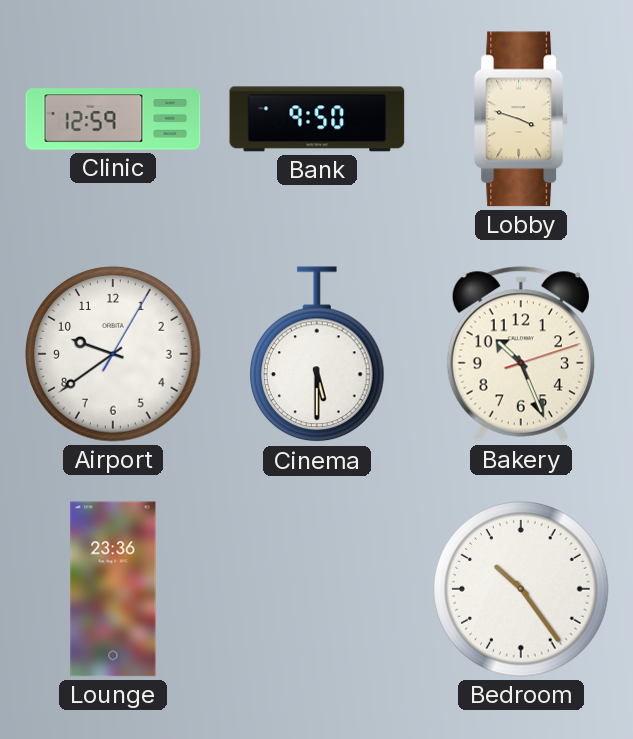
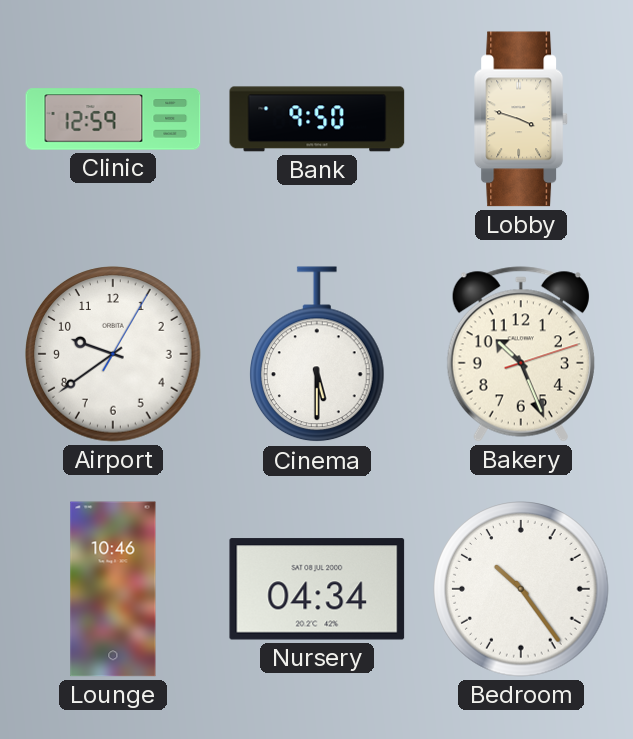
Lounge: 23:36 -> 10:46
Nursery: none -> 04:34
